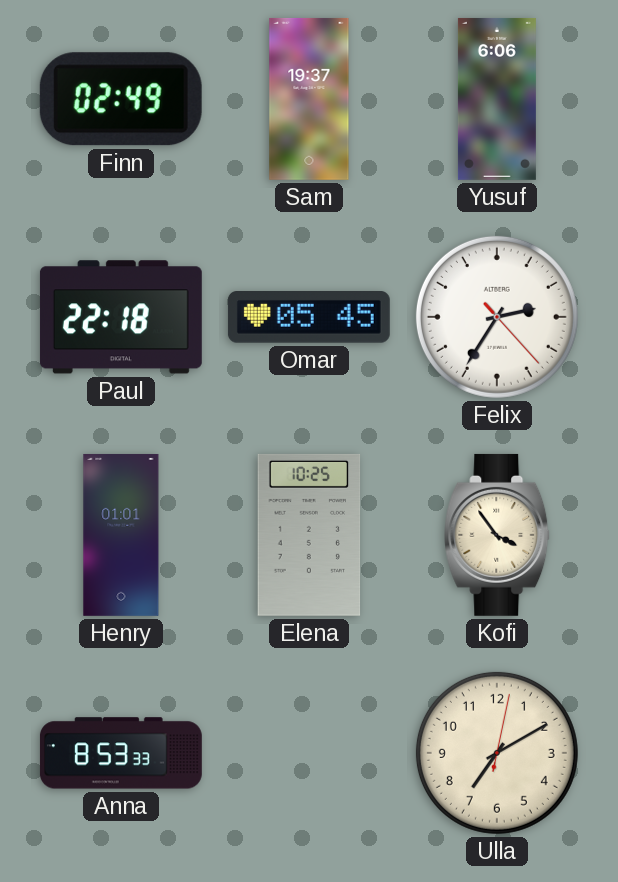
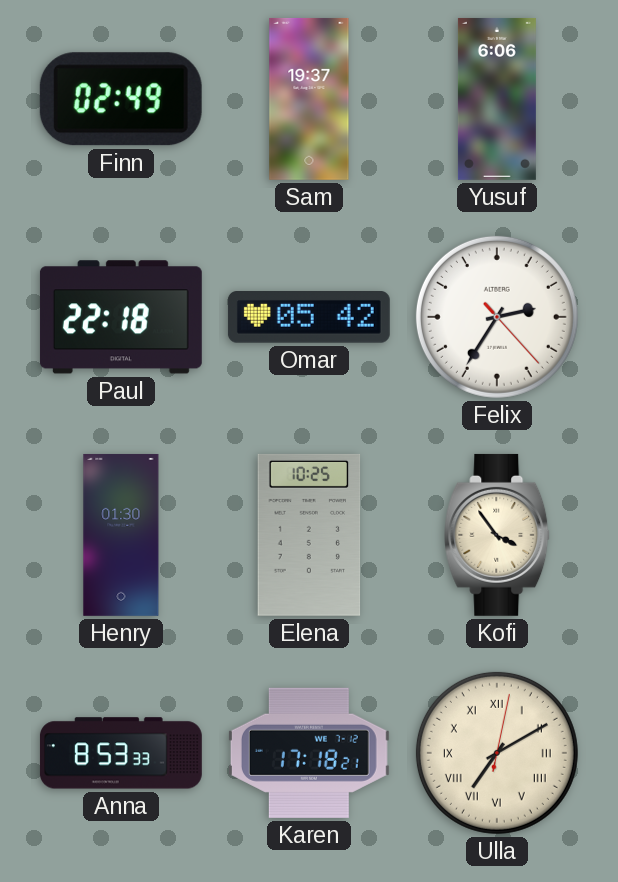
Omar: 05:45 -> 05:42
Henry: 01:01 -> 01:30
Karen: none -> 17:18
Ulla numerals: Arabic -> Roman
